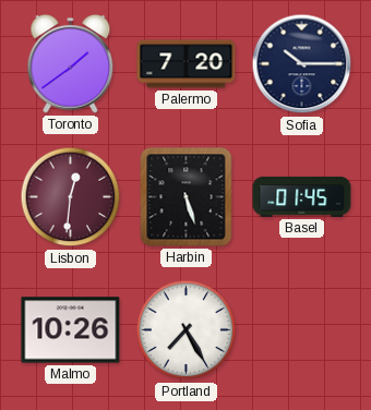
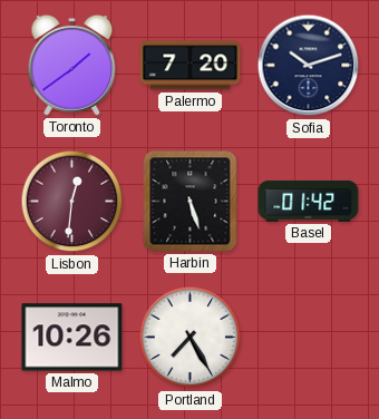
Sofia: 10:15 -> 10:12
Basel: 01:45 -> 01:42
